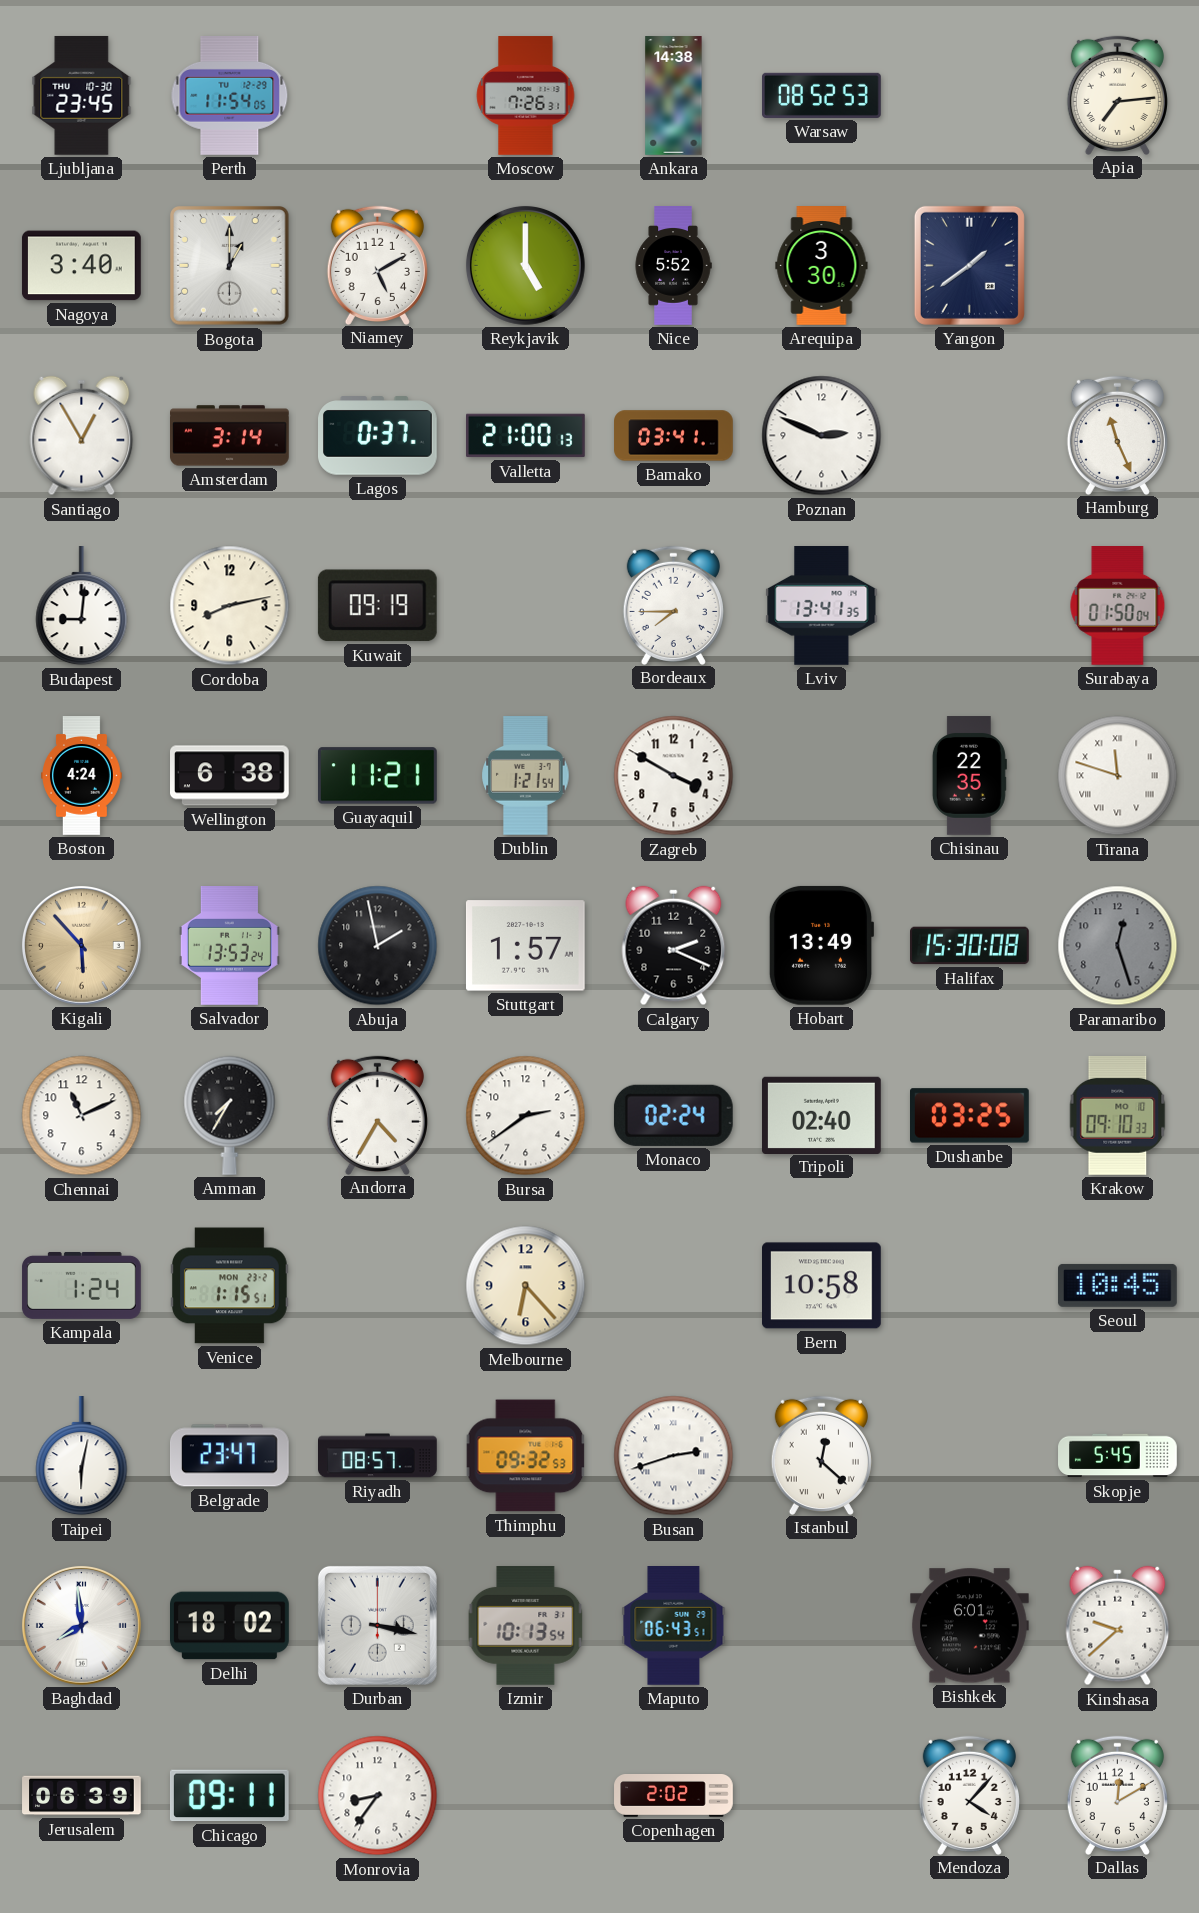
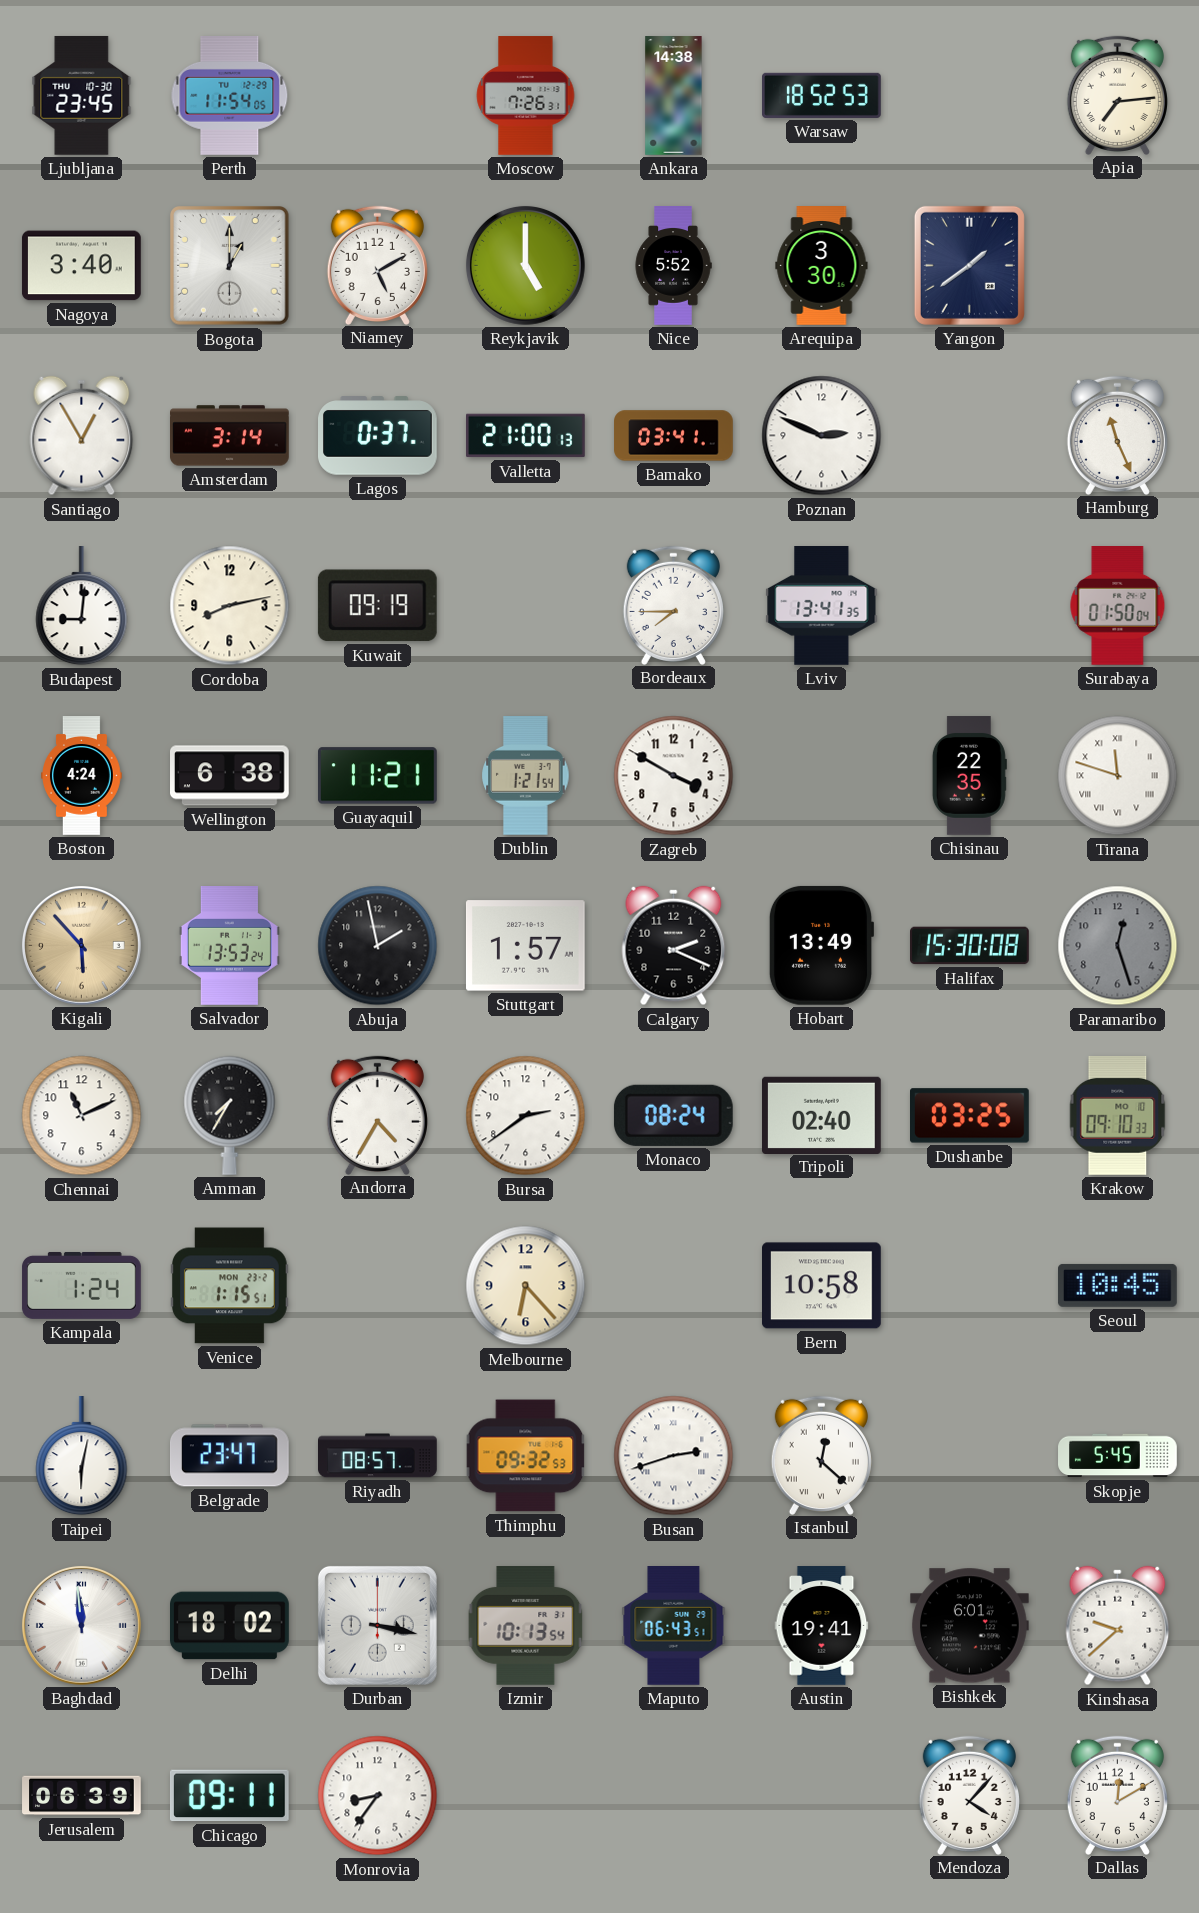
Warsaw: 08:52 -> 18:52
Monaco: 02:24 -> 08:24
Baghdad: 7:59 -> 11:59
Austin: none -> 19:41
Copenhagen: 2:02 -> none
